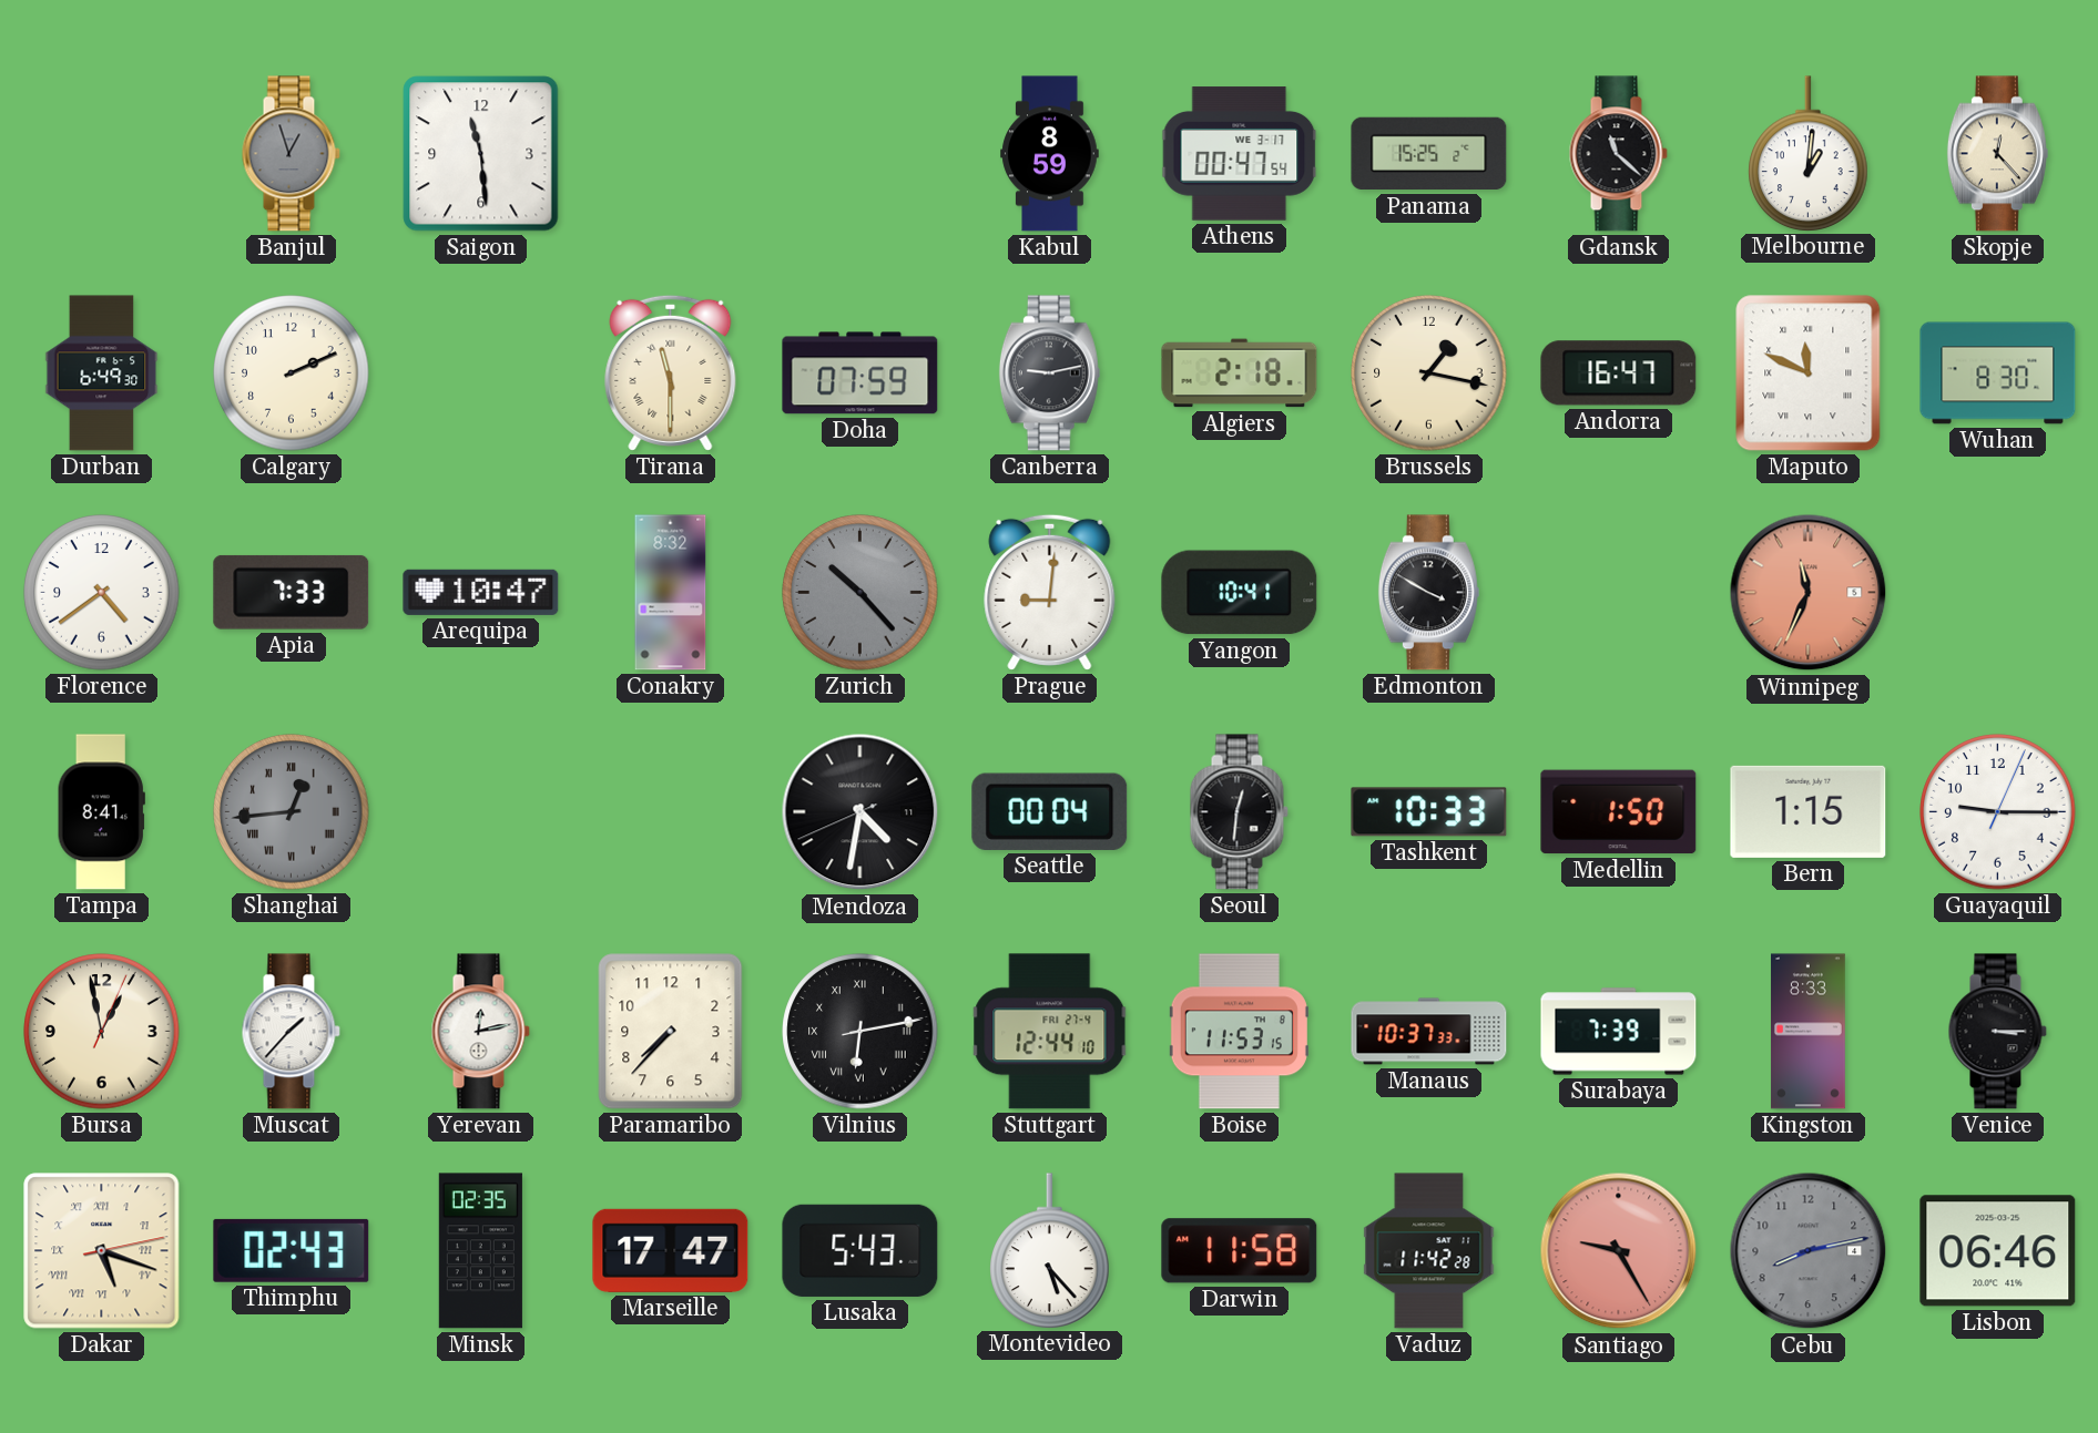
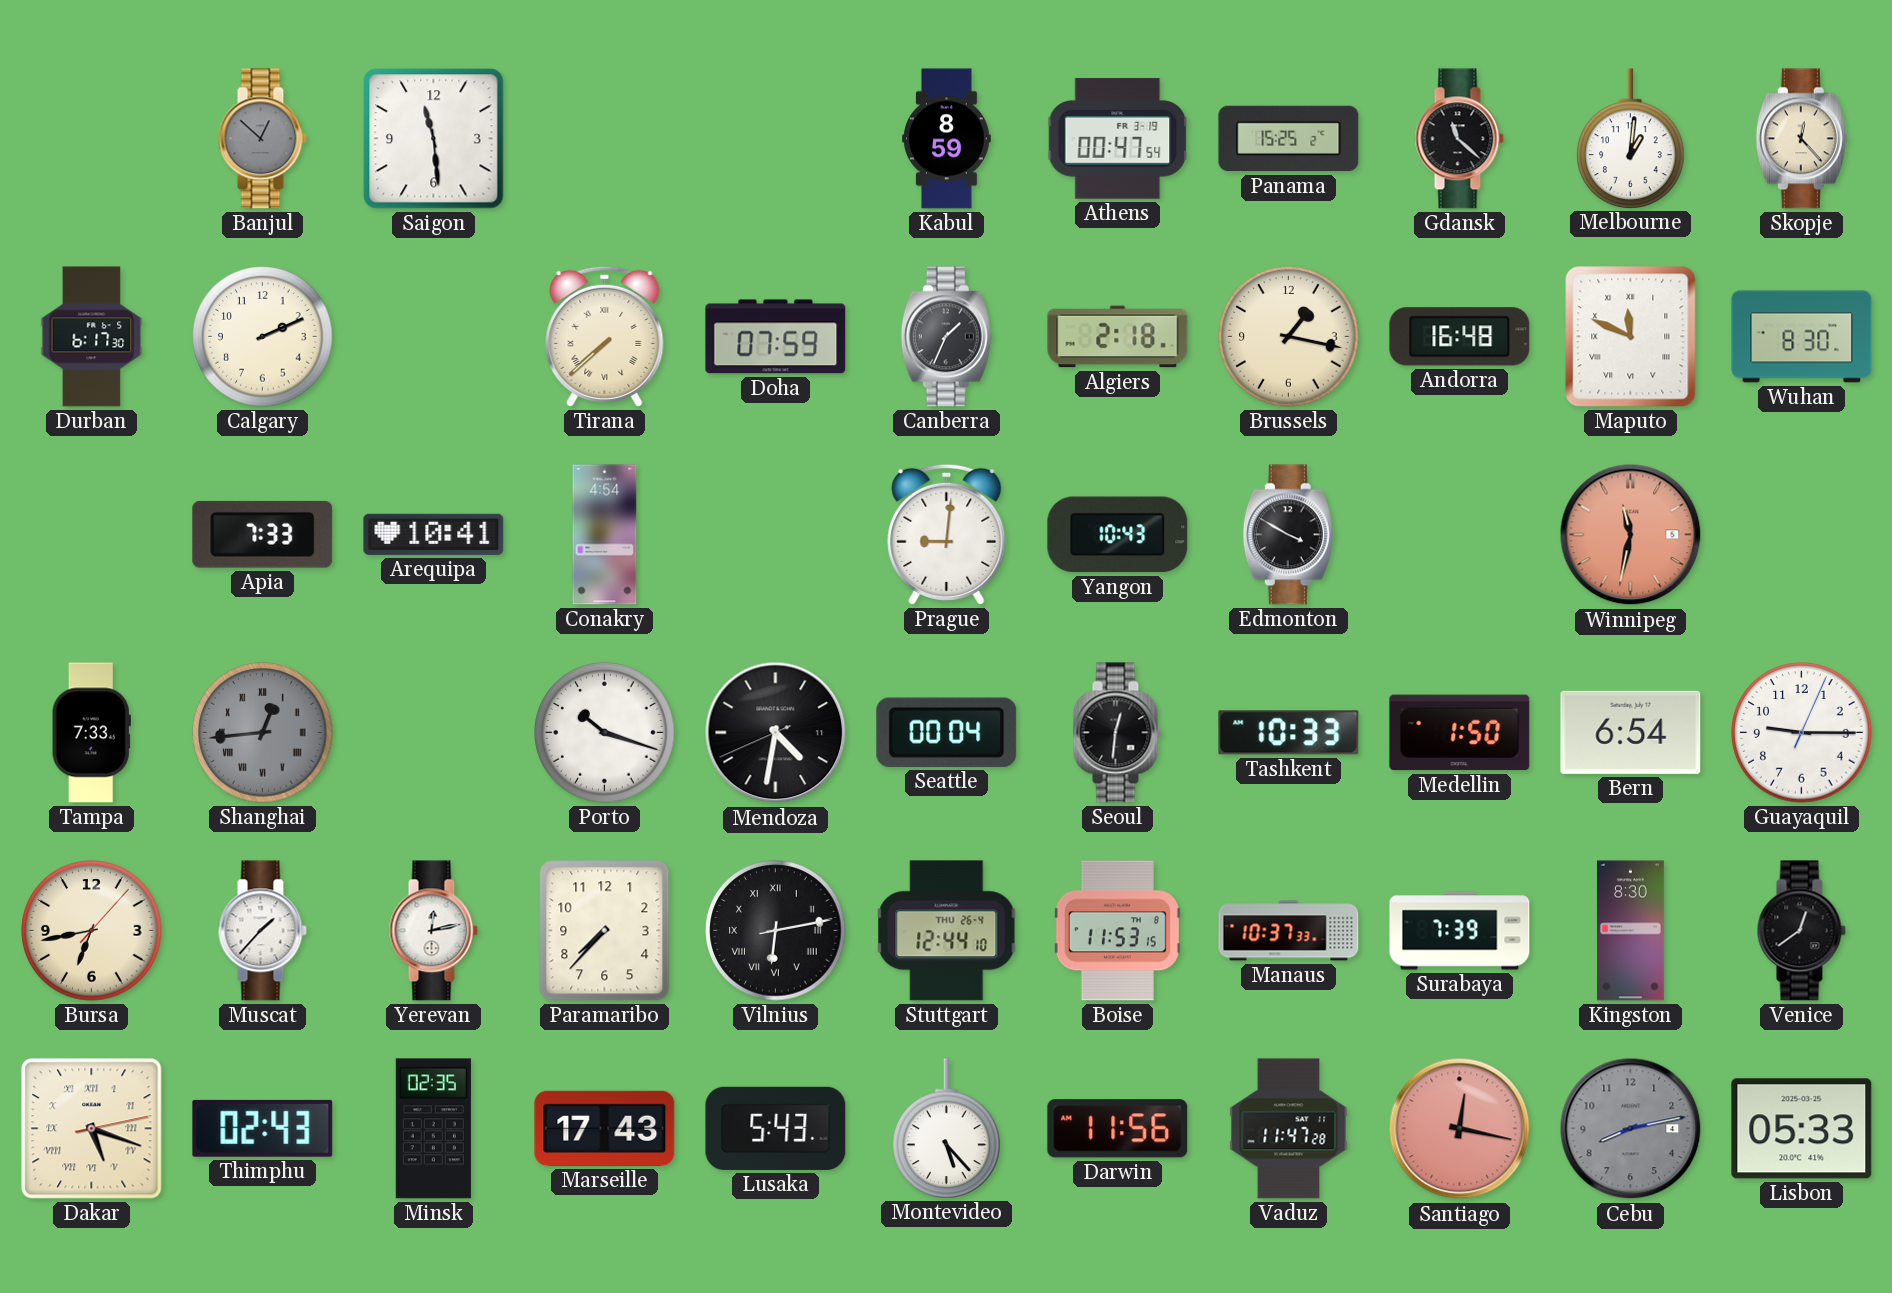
Banjul: 12:57 -> 12:52
Athens date: WE 3-17 -> FR 3-19
Durban: 6:49 -> 6:17
Tirana: 11:30 -> 7:38
Canberra: 9:13 -> 1:34
Andorra: 16:47 -> 16:48
Florence: 4:39 -> none
Arequipa: 10:47 -> 10:41
Conakry: 8:32 -> 4:54
Zurich: 10:23 -> none
Yangon: 10:41 -> 10:43
Winnipeg: 11:34 -> 11:32
Tampa: 8:41 -> 7:33
Porto: none -> 10:18
Bern: 1:15 -> 6:54
Bursa: 12:58 -> 6:43
Stuttgart date: FRI 27-4 -> THU 26-4
Kingston: 8:33 -> 8:30
Venice: 3:15 -> 12:39
Marseille: 17:47 -> 17:43
Darwin: 11:58 -> 11:56
Vaduz: 11:42 -> 11:47
Santiago: 9:25 -> 12:17
Lisbon: 06:46 -> 05:33
